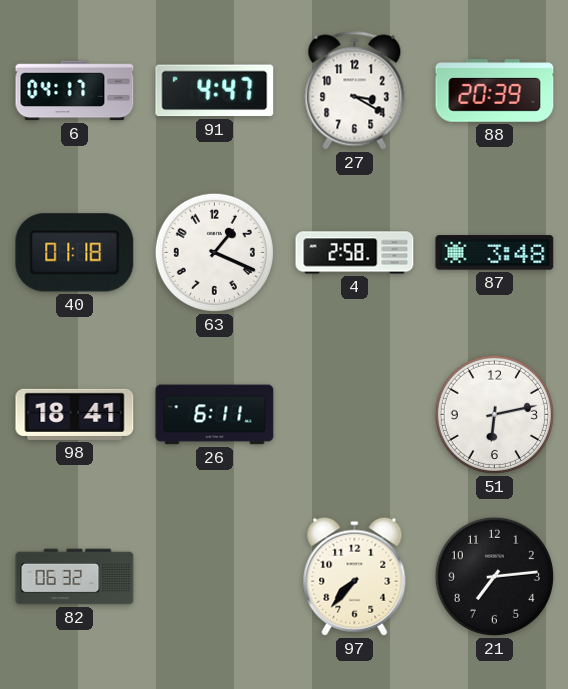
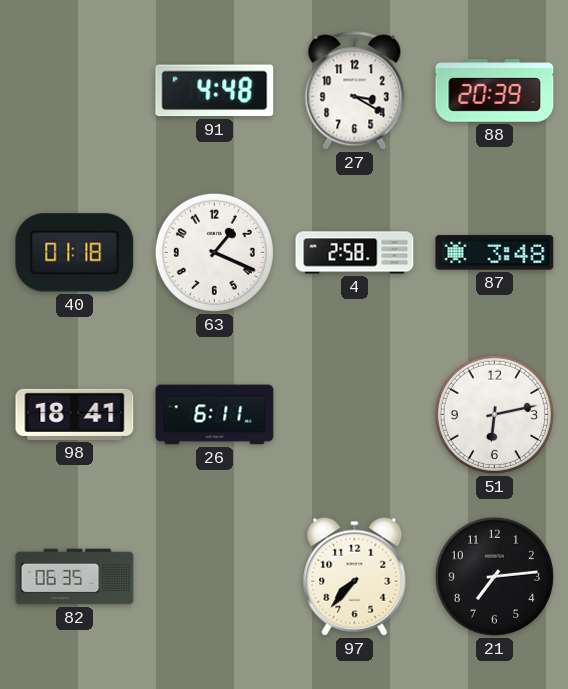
6: 04:17 -> none
91: 4:47 -> 4:48
82: 06:32 -> 06:35
